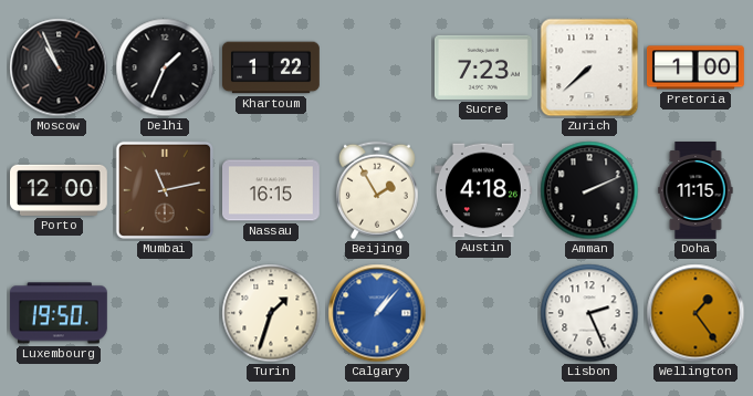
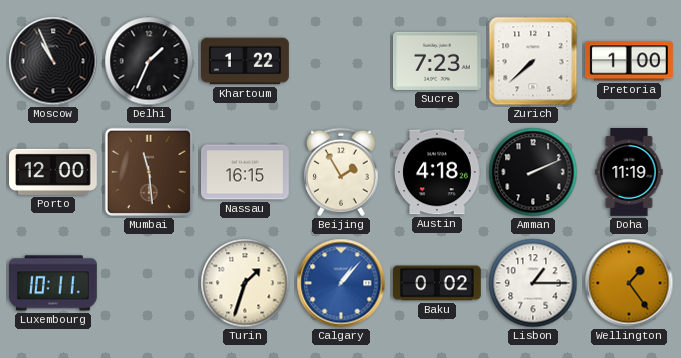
Mumbai: 11:13 -> 11:29
Doha: 11:15 -> 11:19
Luxembourg: 19:50 -> 10:11
Baku: none -> 0:02
Lisbon: 2:26 -> 1:15
